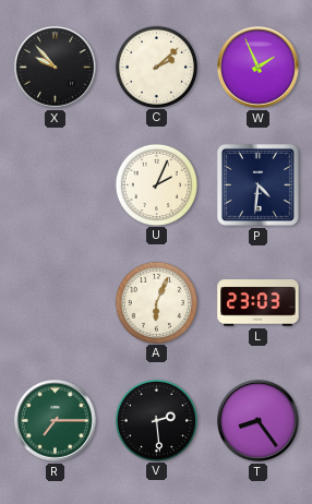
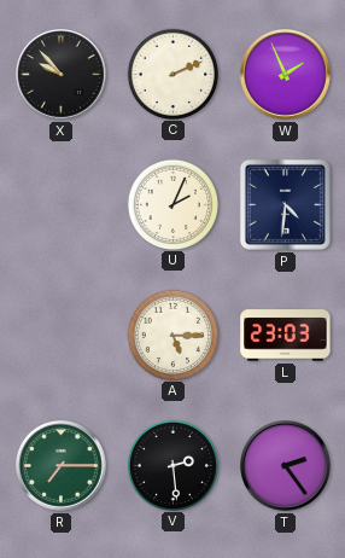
C: 2:08 -> 2:11
A: 6:04 -> 5:15
T: 8:24 -> 2:24
